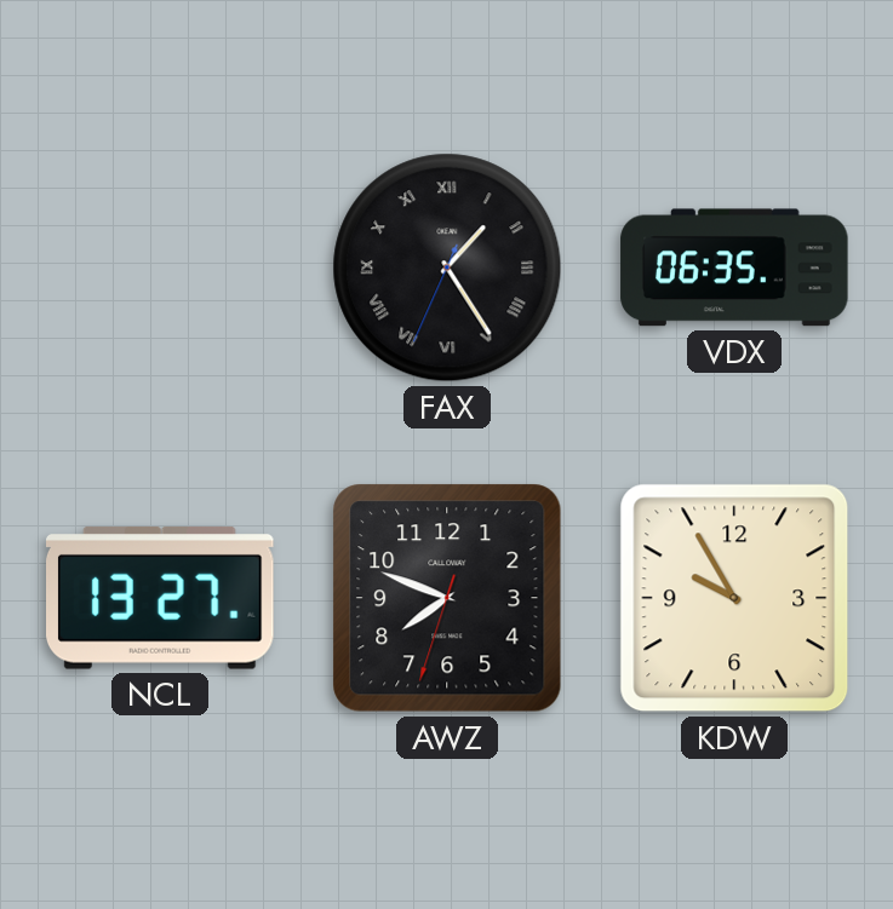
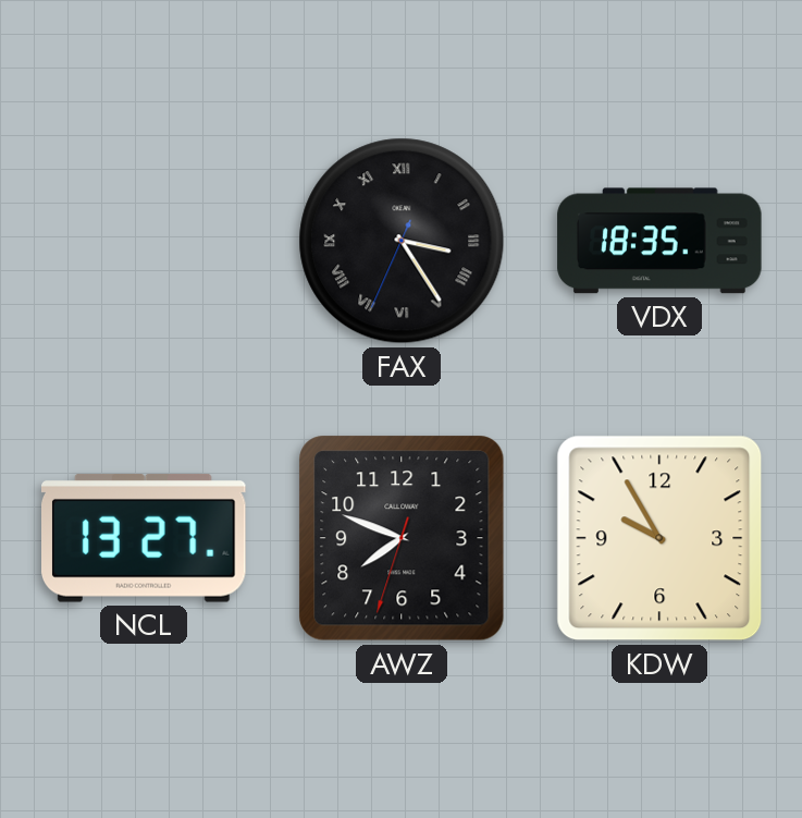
FAX: 1:24 -> 3:24
VDX: 06:35 -> 18:35
